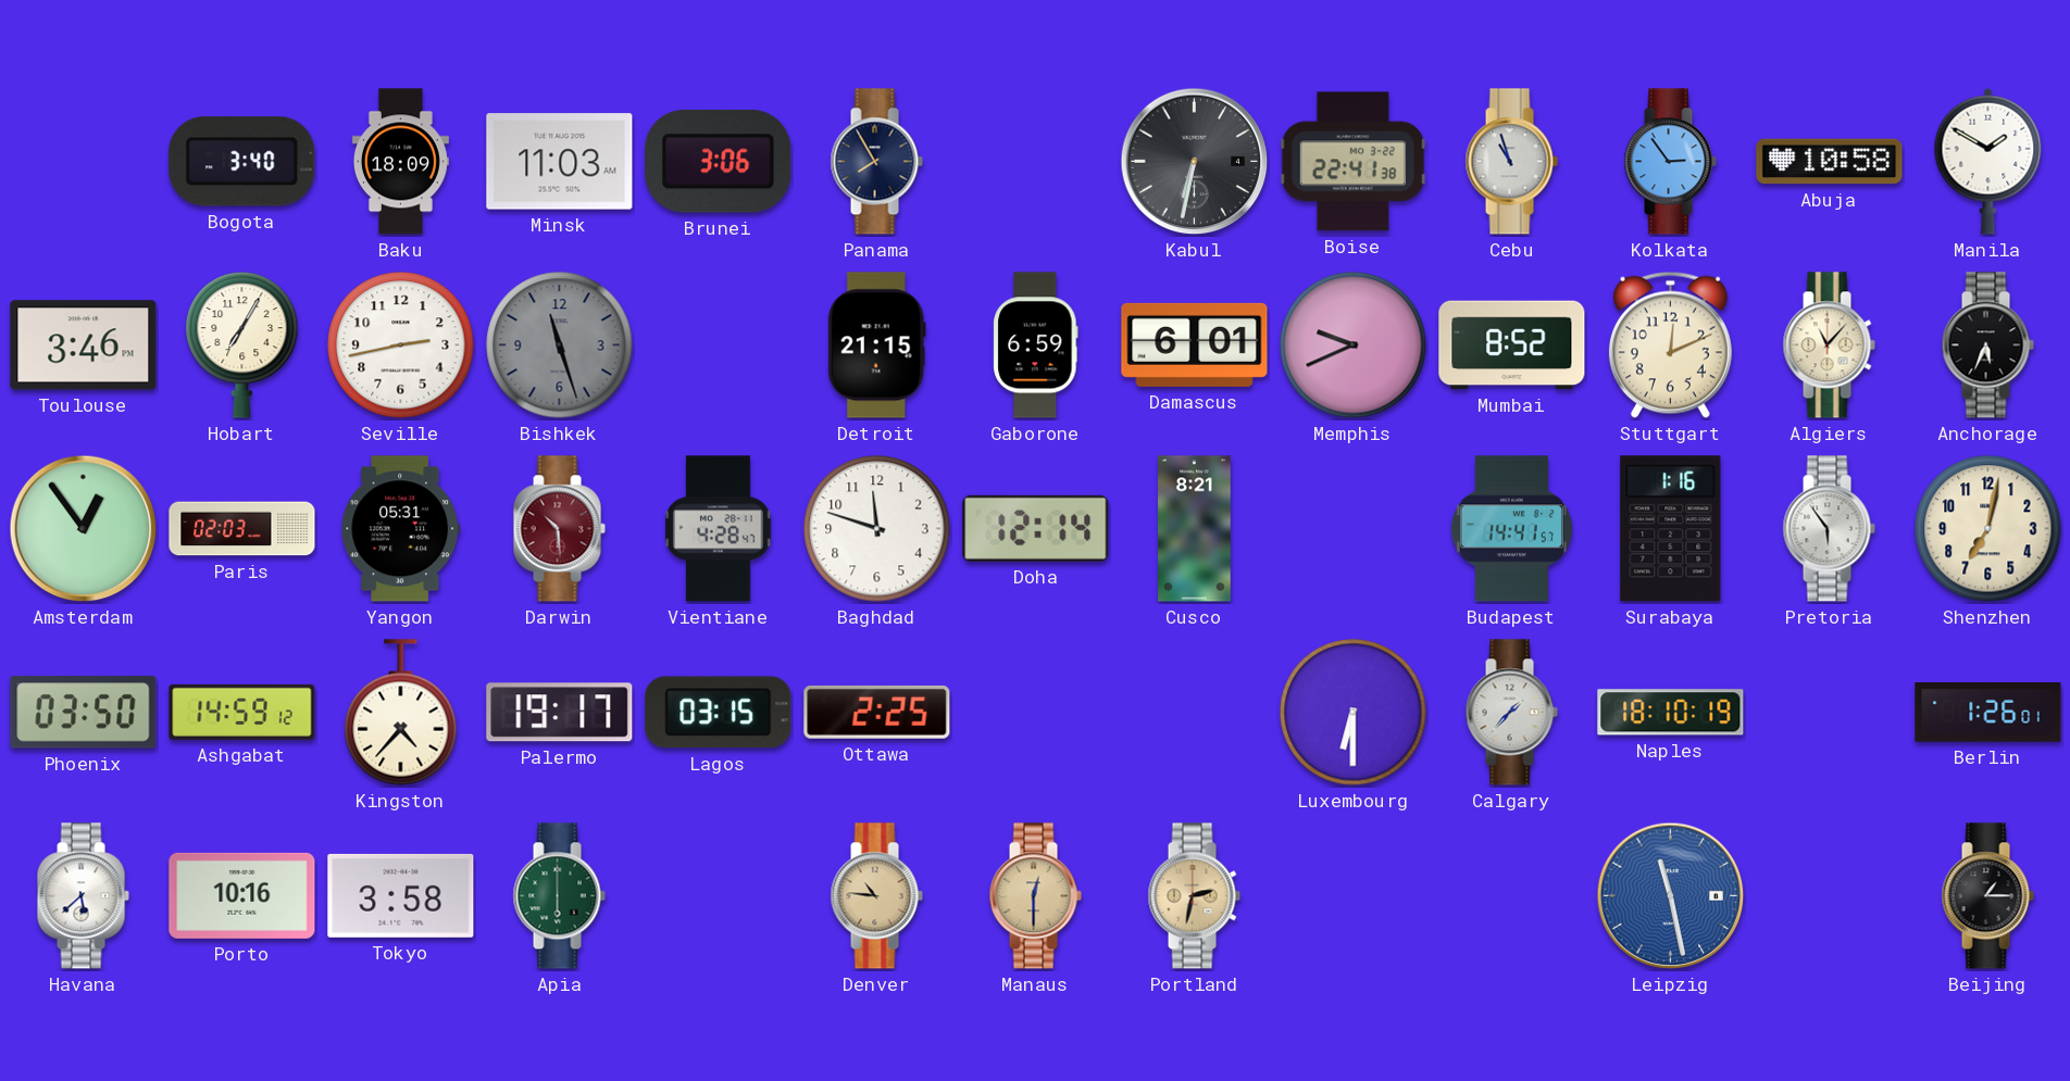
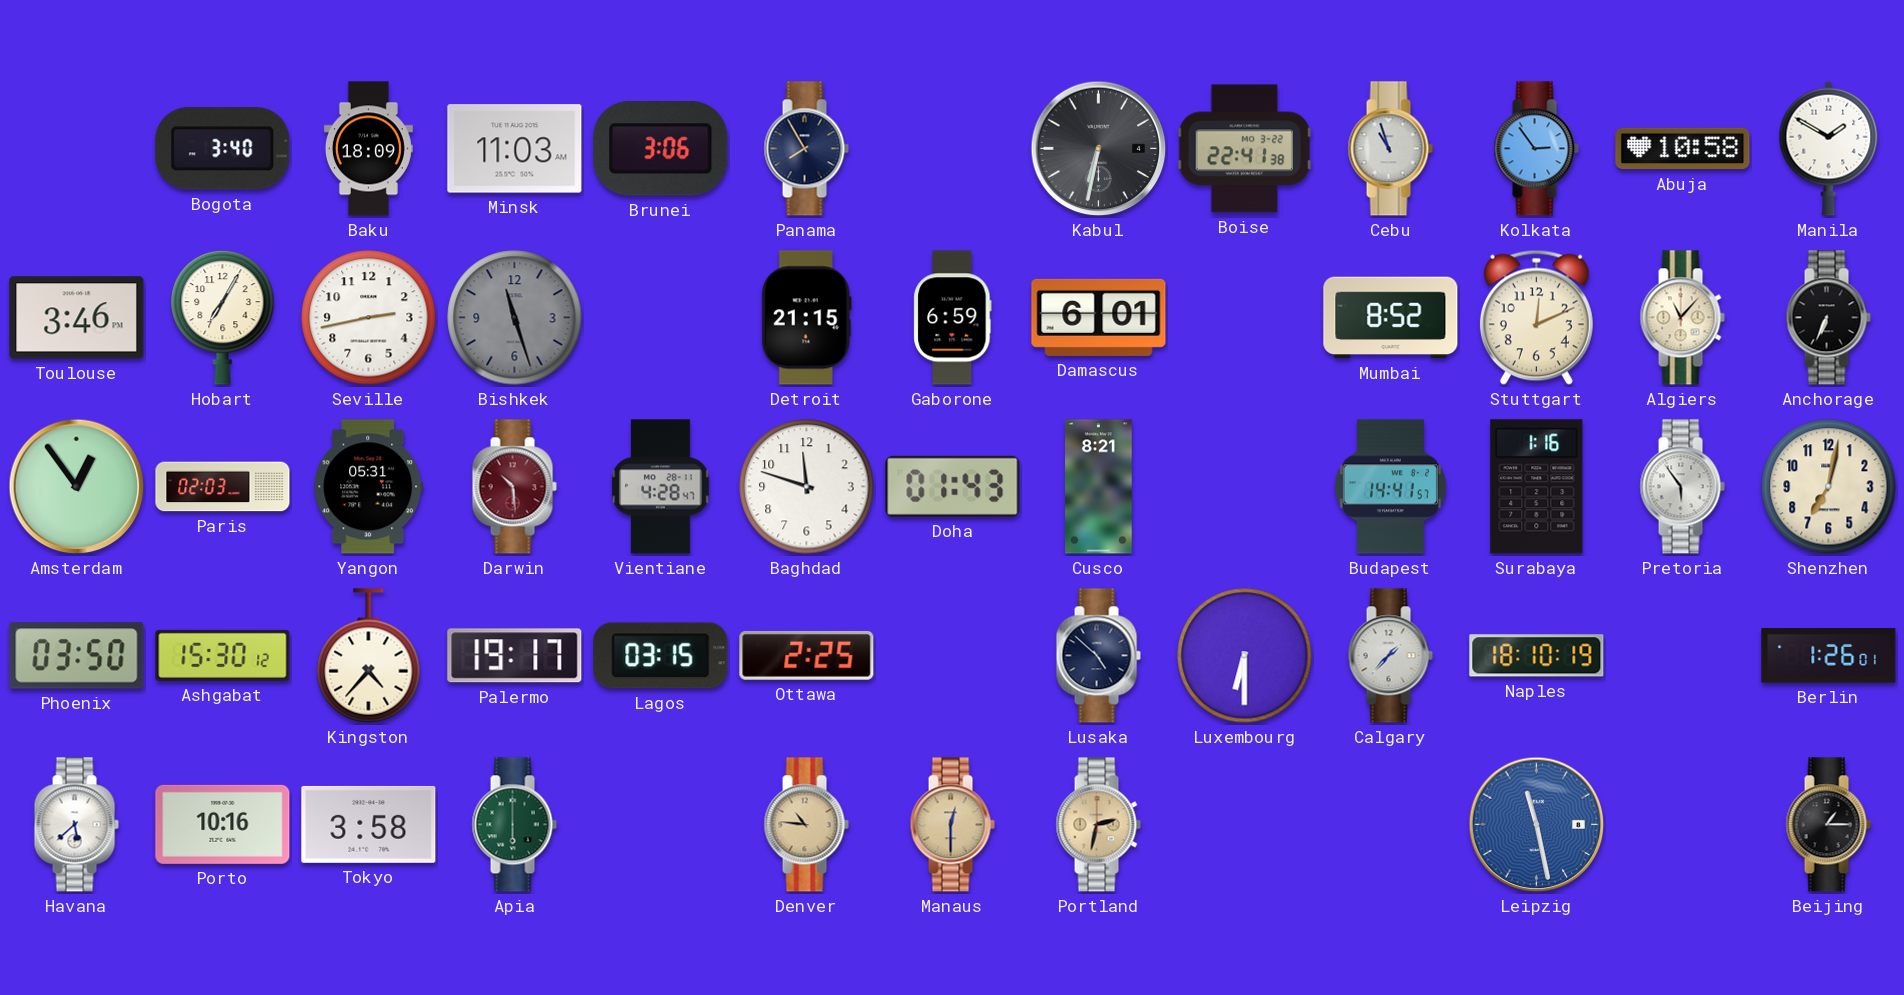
Memphis: 9:41 -> none
Anchorage: 5:34 -> 6:34
Doha: 12:14 -> 01:43
Ashgabat: 14:59 -> 15:30
Lusaka: none -> 4:52
